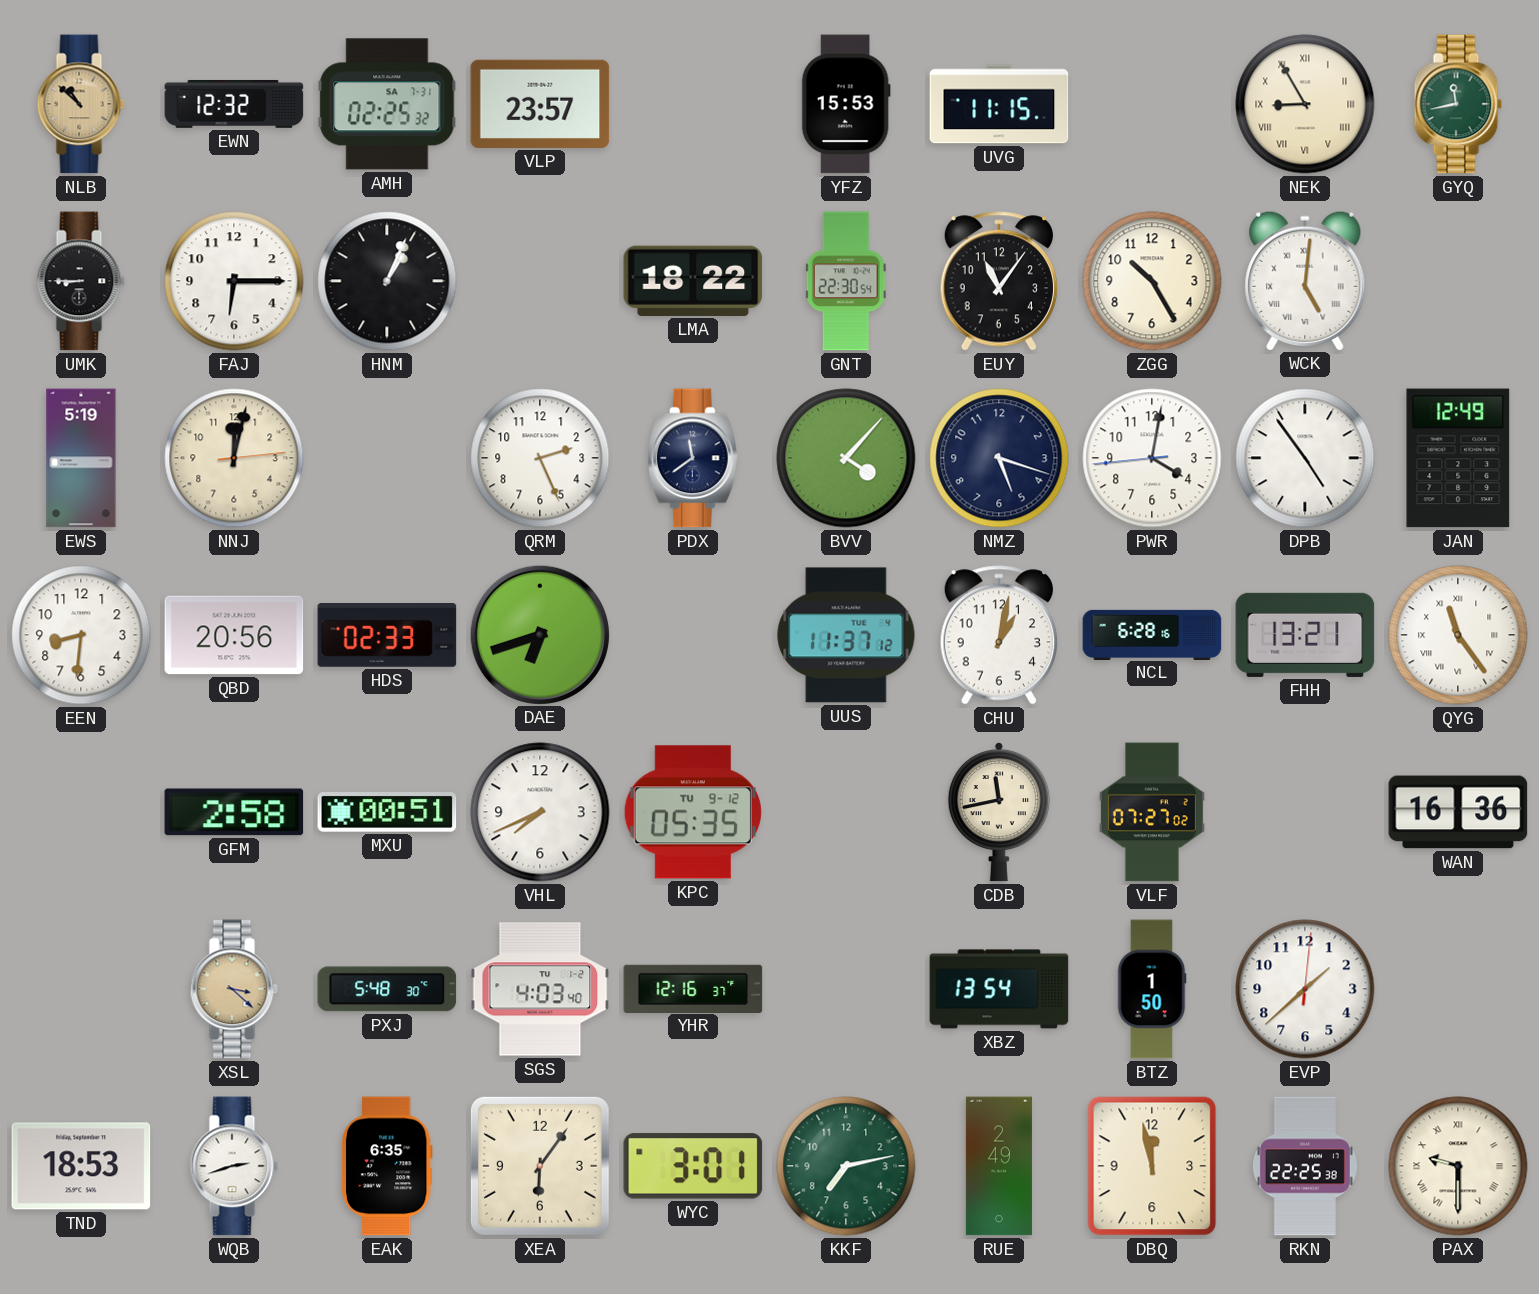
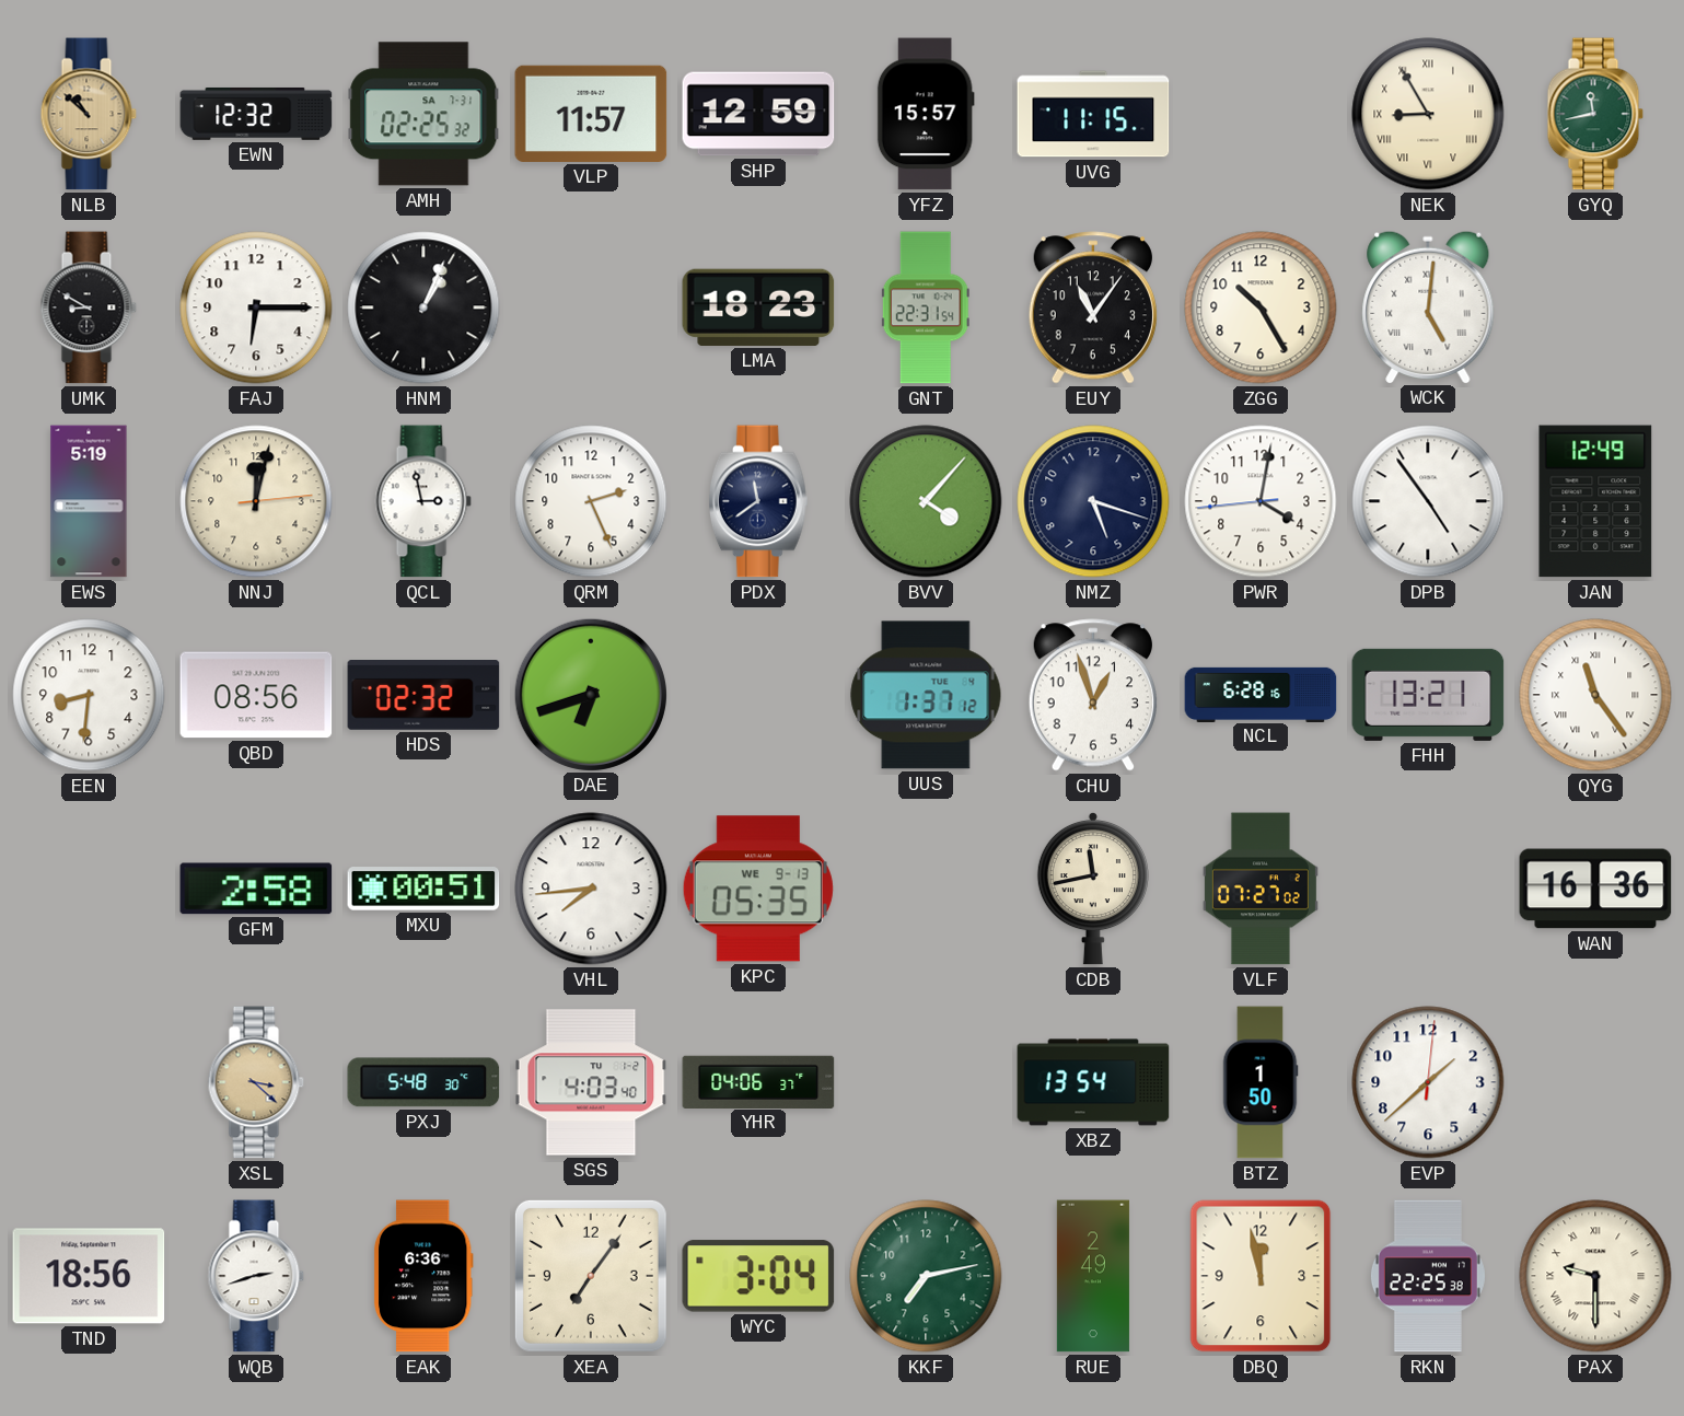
VLP: 23:57 -> 11:57
SHP: none -> 12:59
YFZ: 15:53 -> 15:57
UMK: 8:45 -> 8:50
LMA: 18:22 -> 18:23
GNT: 22:30 -> 22:31
QCL: none -> 2:58
QBD: 20:56 -> 08:56
HDS: 02:33 -> 02:32
UUS: 11:37 -> 1:37
CHU: 1:02 -> 12:57
VHL: 7:41 -> 7:44
KPC date: TU 9-12 -> WE 9-13
YHR: 12:16 -> 04:06
TND: 18:53 -> 18:56
EAK: 6:35 -> 6:36
XEA: 6:06 -> 7:06
WYC: 3:01 -> 3:04
